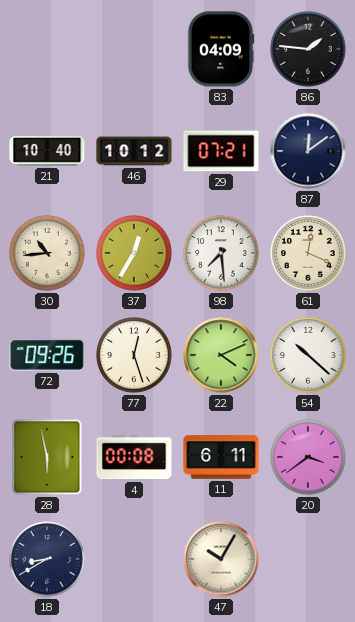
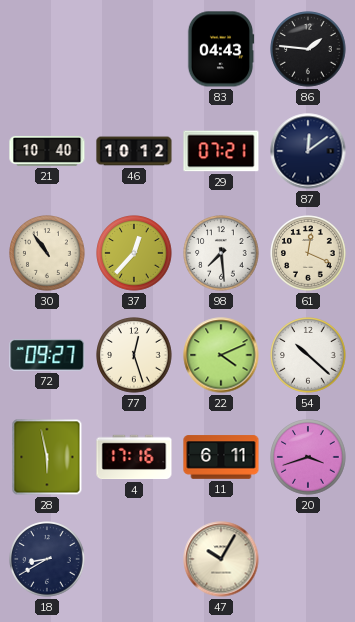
83: 04:09 -> 04:43
30: 10:44 -> 10:54
37: 12:35 -> 12:37
72: 09:26 -> 09:27
4: 00:08 -> 17:16
20: 3:39 -> 3:42
